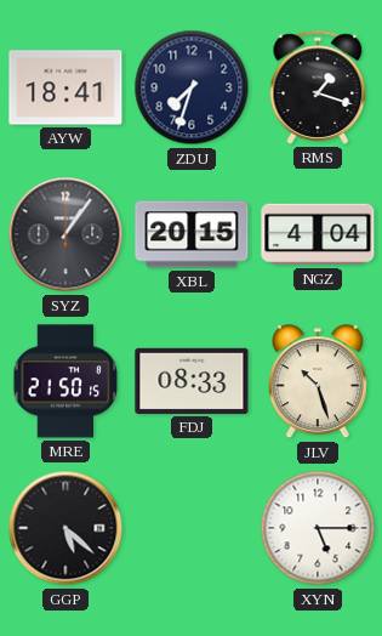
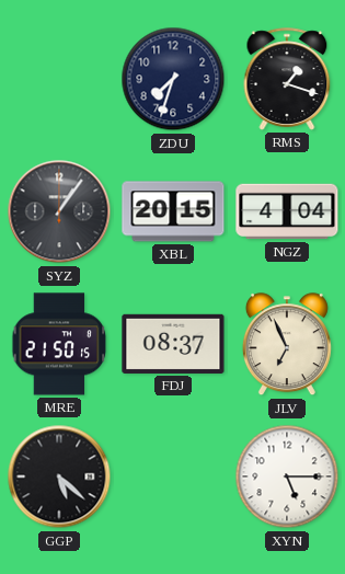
AYW: 18:41 -> none
FDJ: 08:33 -> 08:37
JLV: 10:27 -> 6:56
